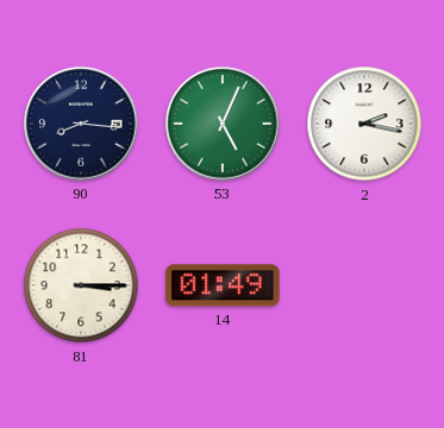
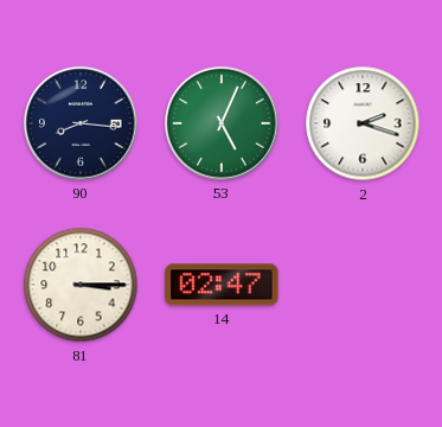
2: 2:17 -> 2:18
14: 01:49 -> 02:47
